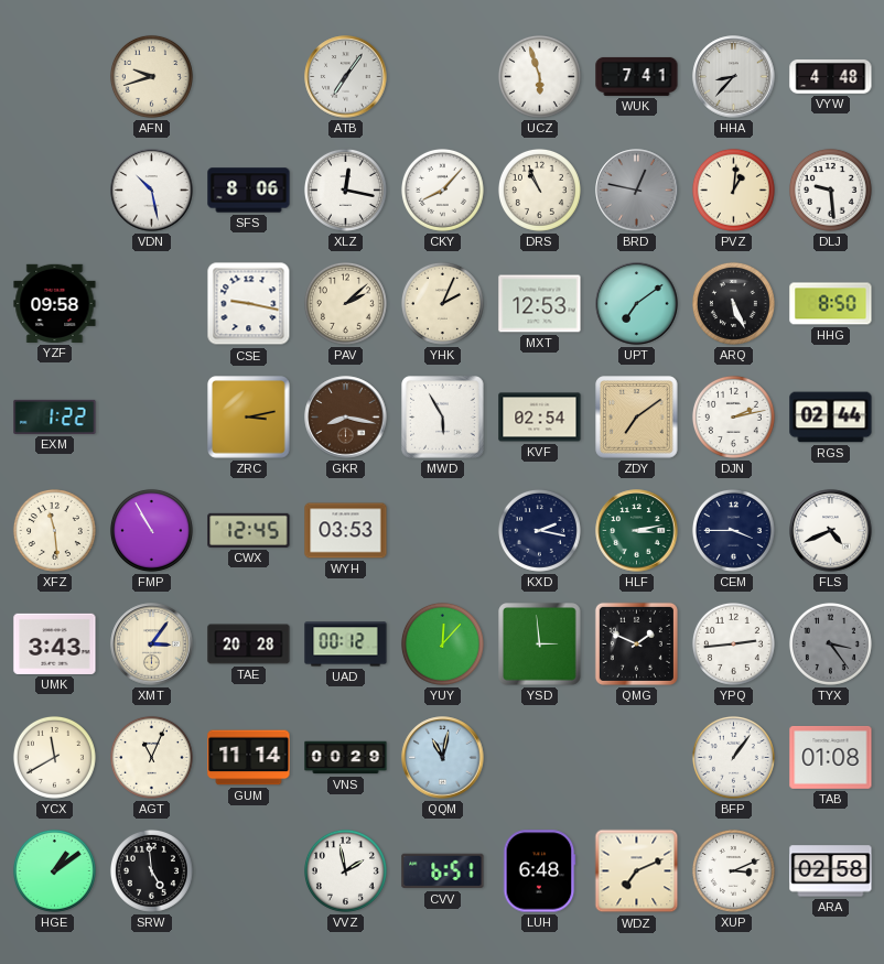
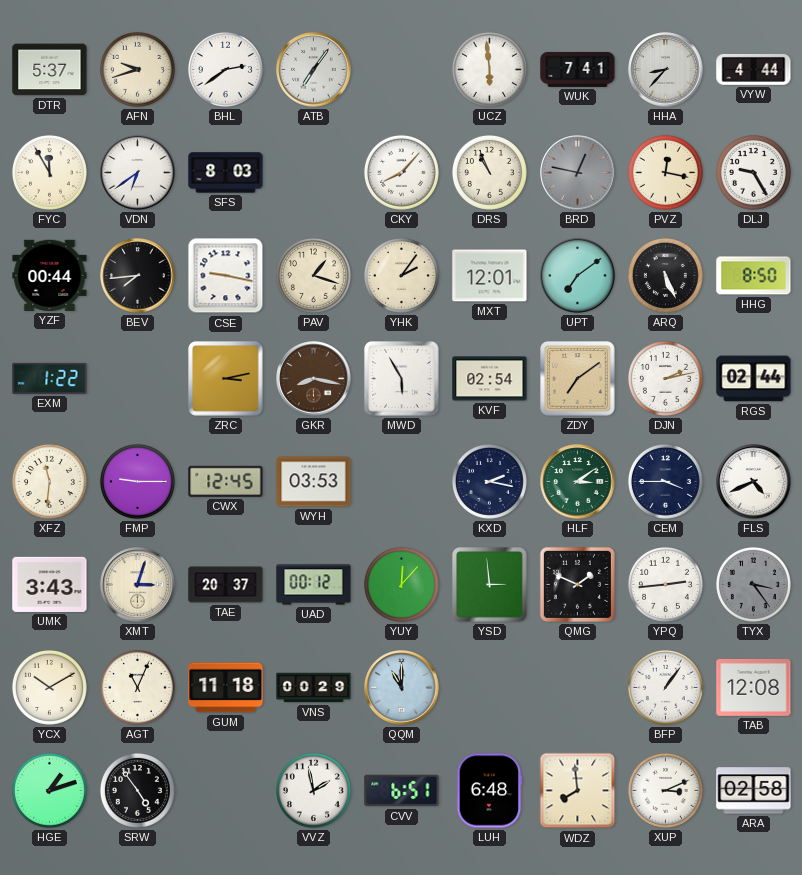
DTR: none -> 5:37
BHL: none -> 2:39
UCZ: 5:57 -> 5:59
VYW: 4:48 -> 4:44
FYC: none -> 11:55
VDN: 10:28 -> 6:39
SFS: 8:06 -> 8:03
XLZ: 12:17 -> none
PVZ: 1:01 -> 12:17
DLJ: 9:29 -> 9:25
YZF: 09:58 -> 00:44
BEV: none -> 7:44
PAV: 2:08 -> 1:18
YHK: 2:04 -> 2:06
MXT: 12:53 -> 12:01
XFZ: 11:29 -> 11:31
FMP: 10:55 -> 9:15
HLF: 3:13 -> 3:09
XMT: 3:06 -> 3:03
TAE: 20:28 -> 20:37
YCX: 11:40 -> 10:10
GUM: 11:14 -> 11:18
QQM: 11:02 -> 11:00
TAB: 01:08 -> 12:08
HGE: 1:09 -> 1:12
SRW: 4:59 -> 4:54
WDZ: 7:11 -> 7:59
